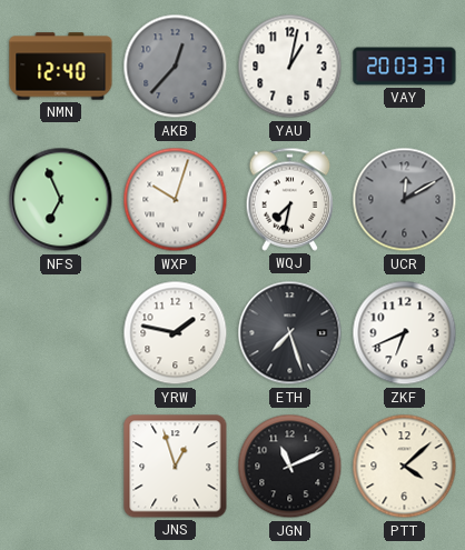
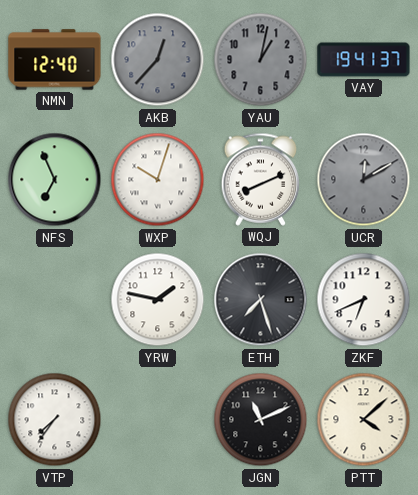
YAU dial: white -> grey
VAY: 20:03 -> 19:41
WQJ: 7:32 -> 8:11
VTP: none -> 7:36
JNS: 12:57 -> none
